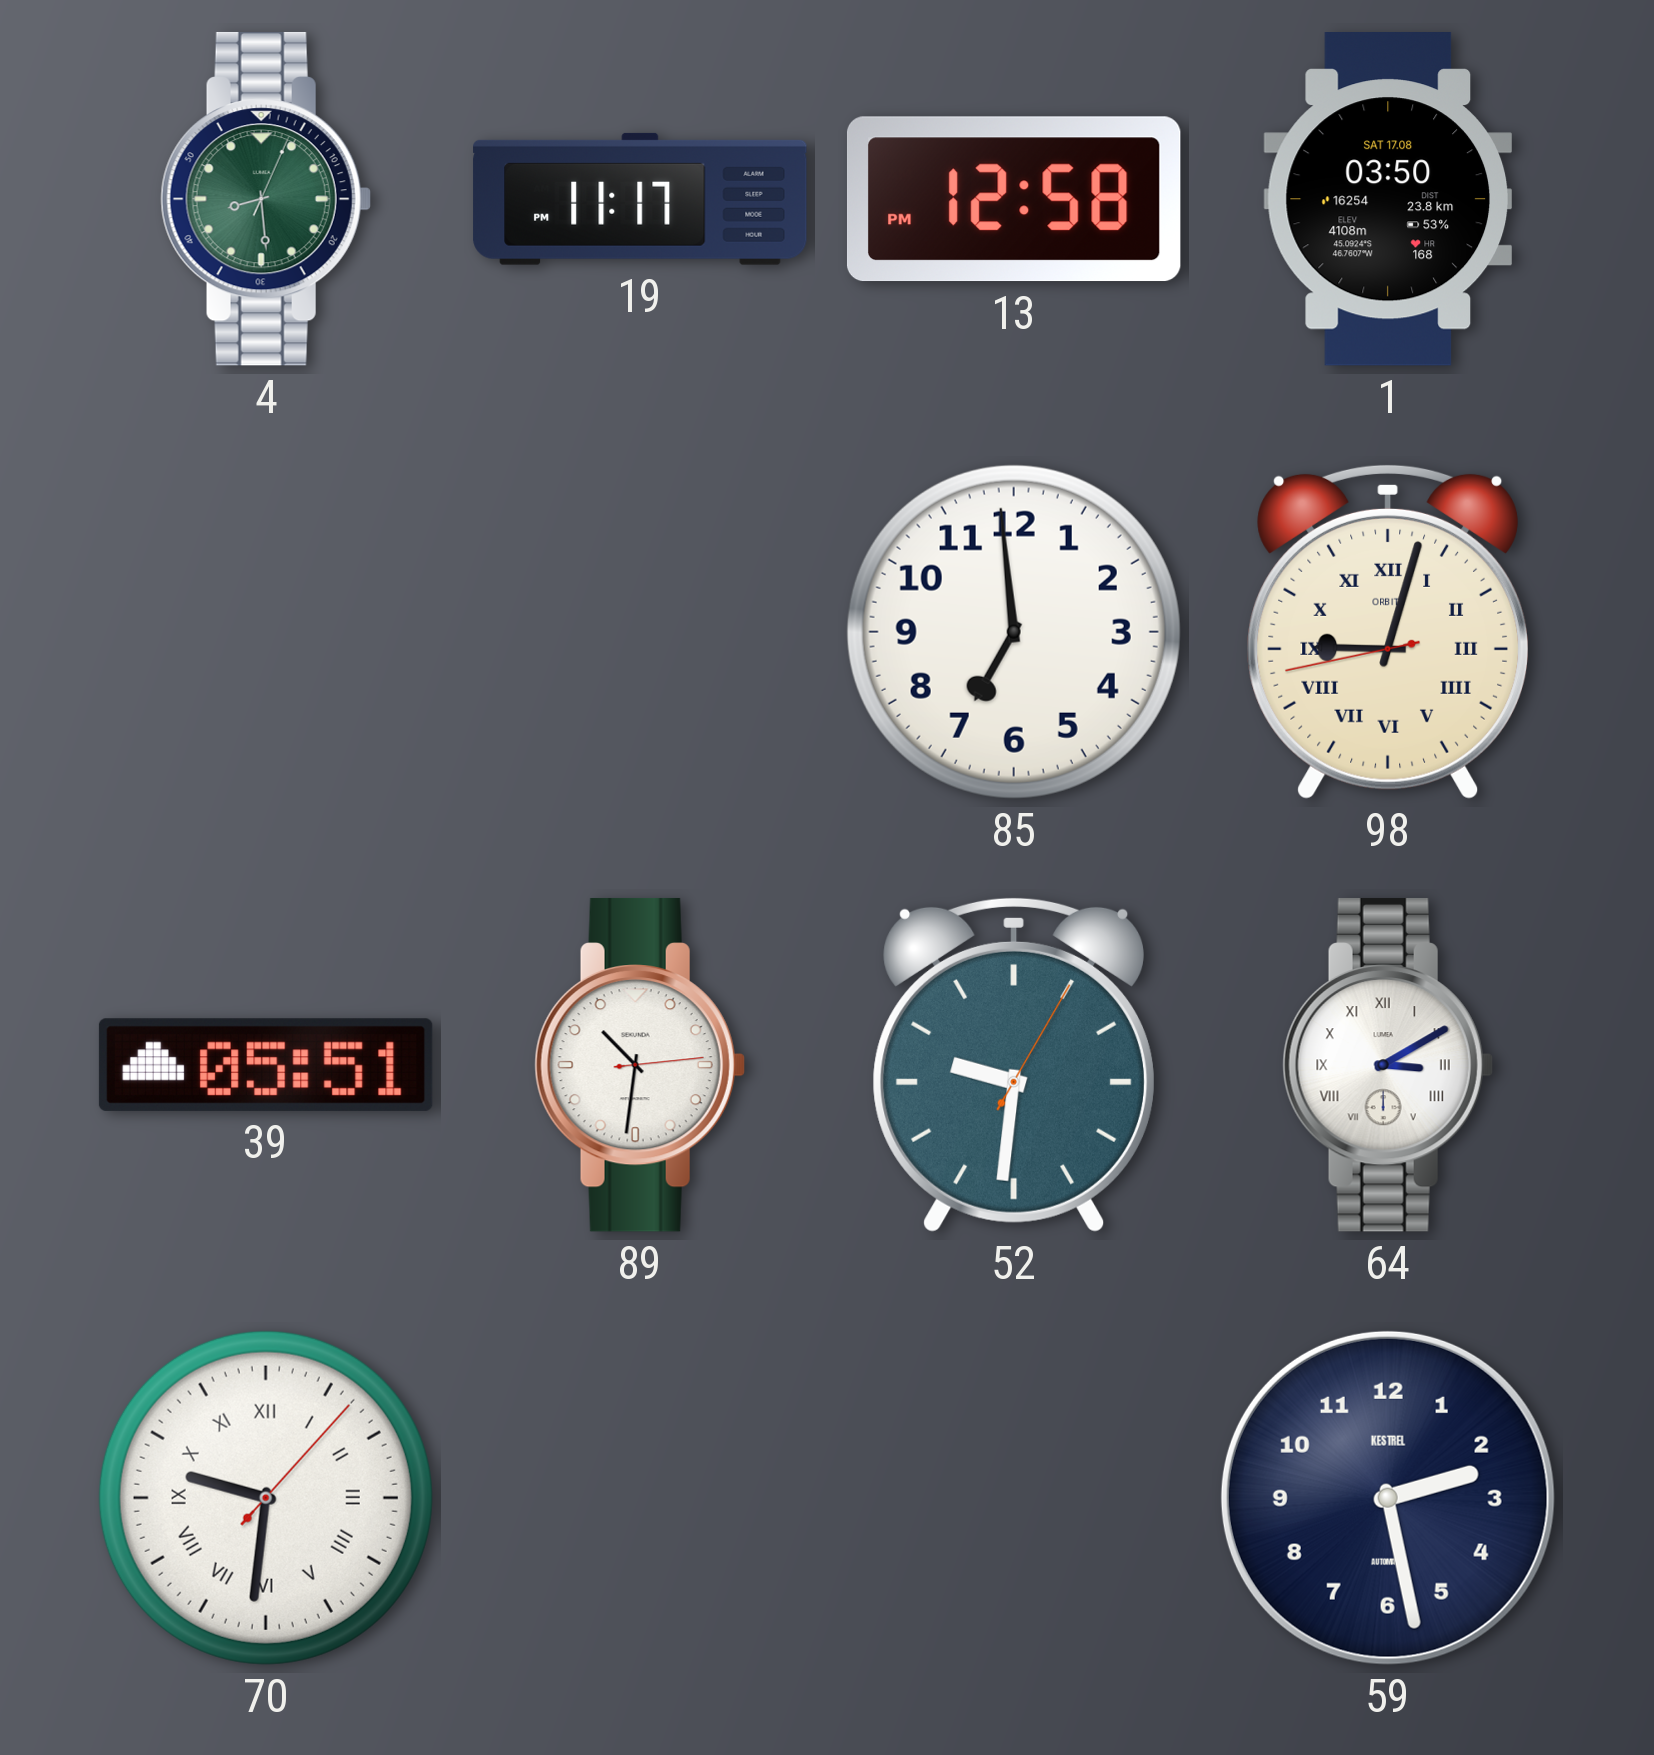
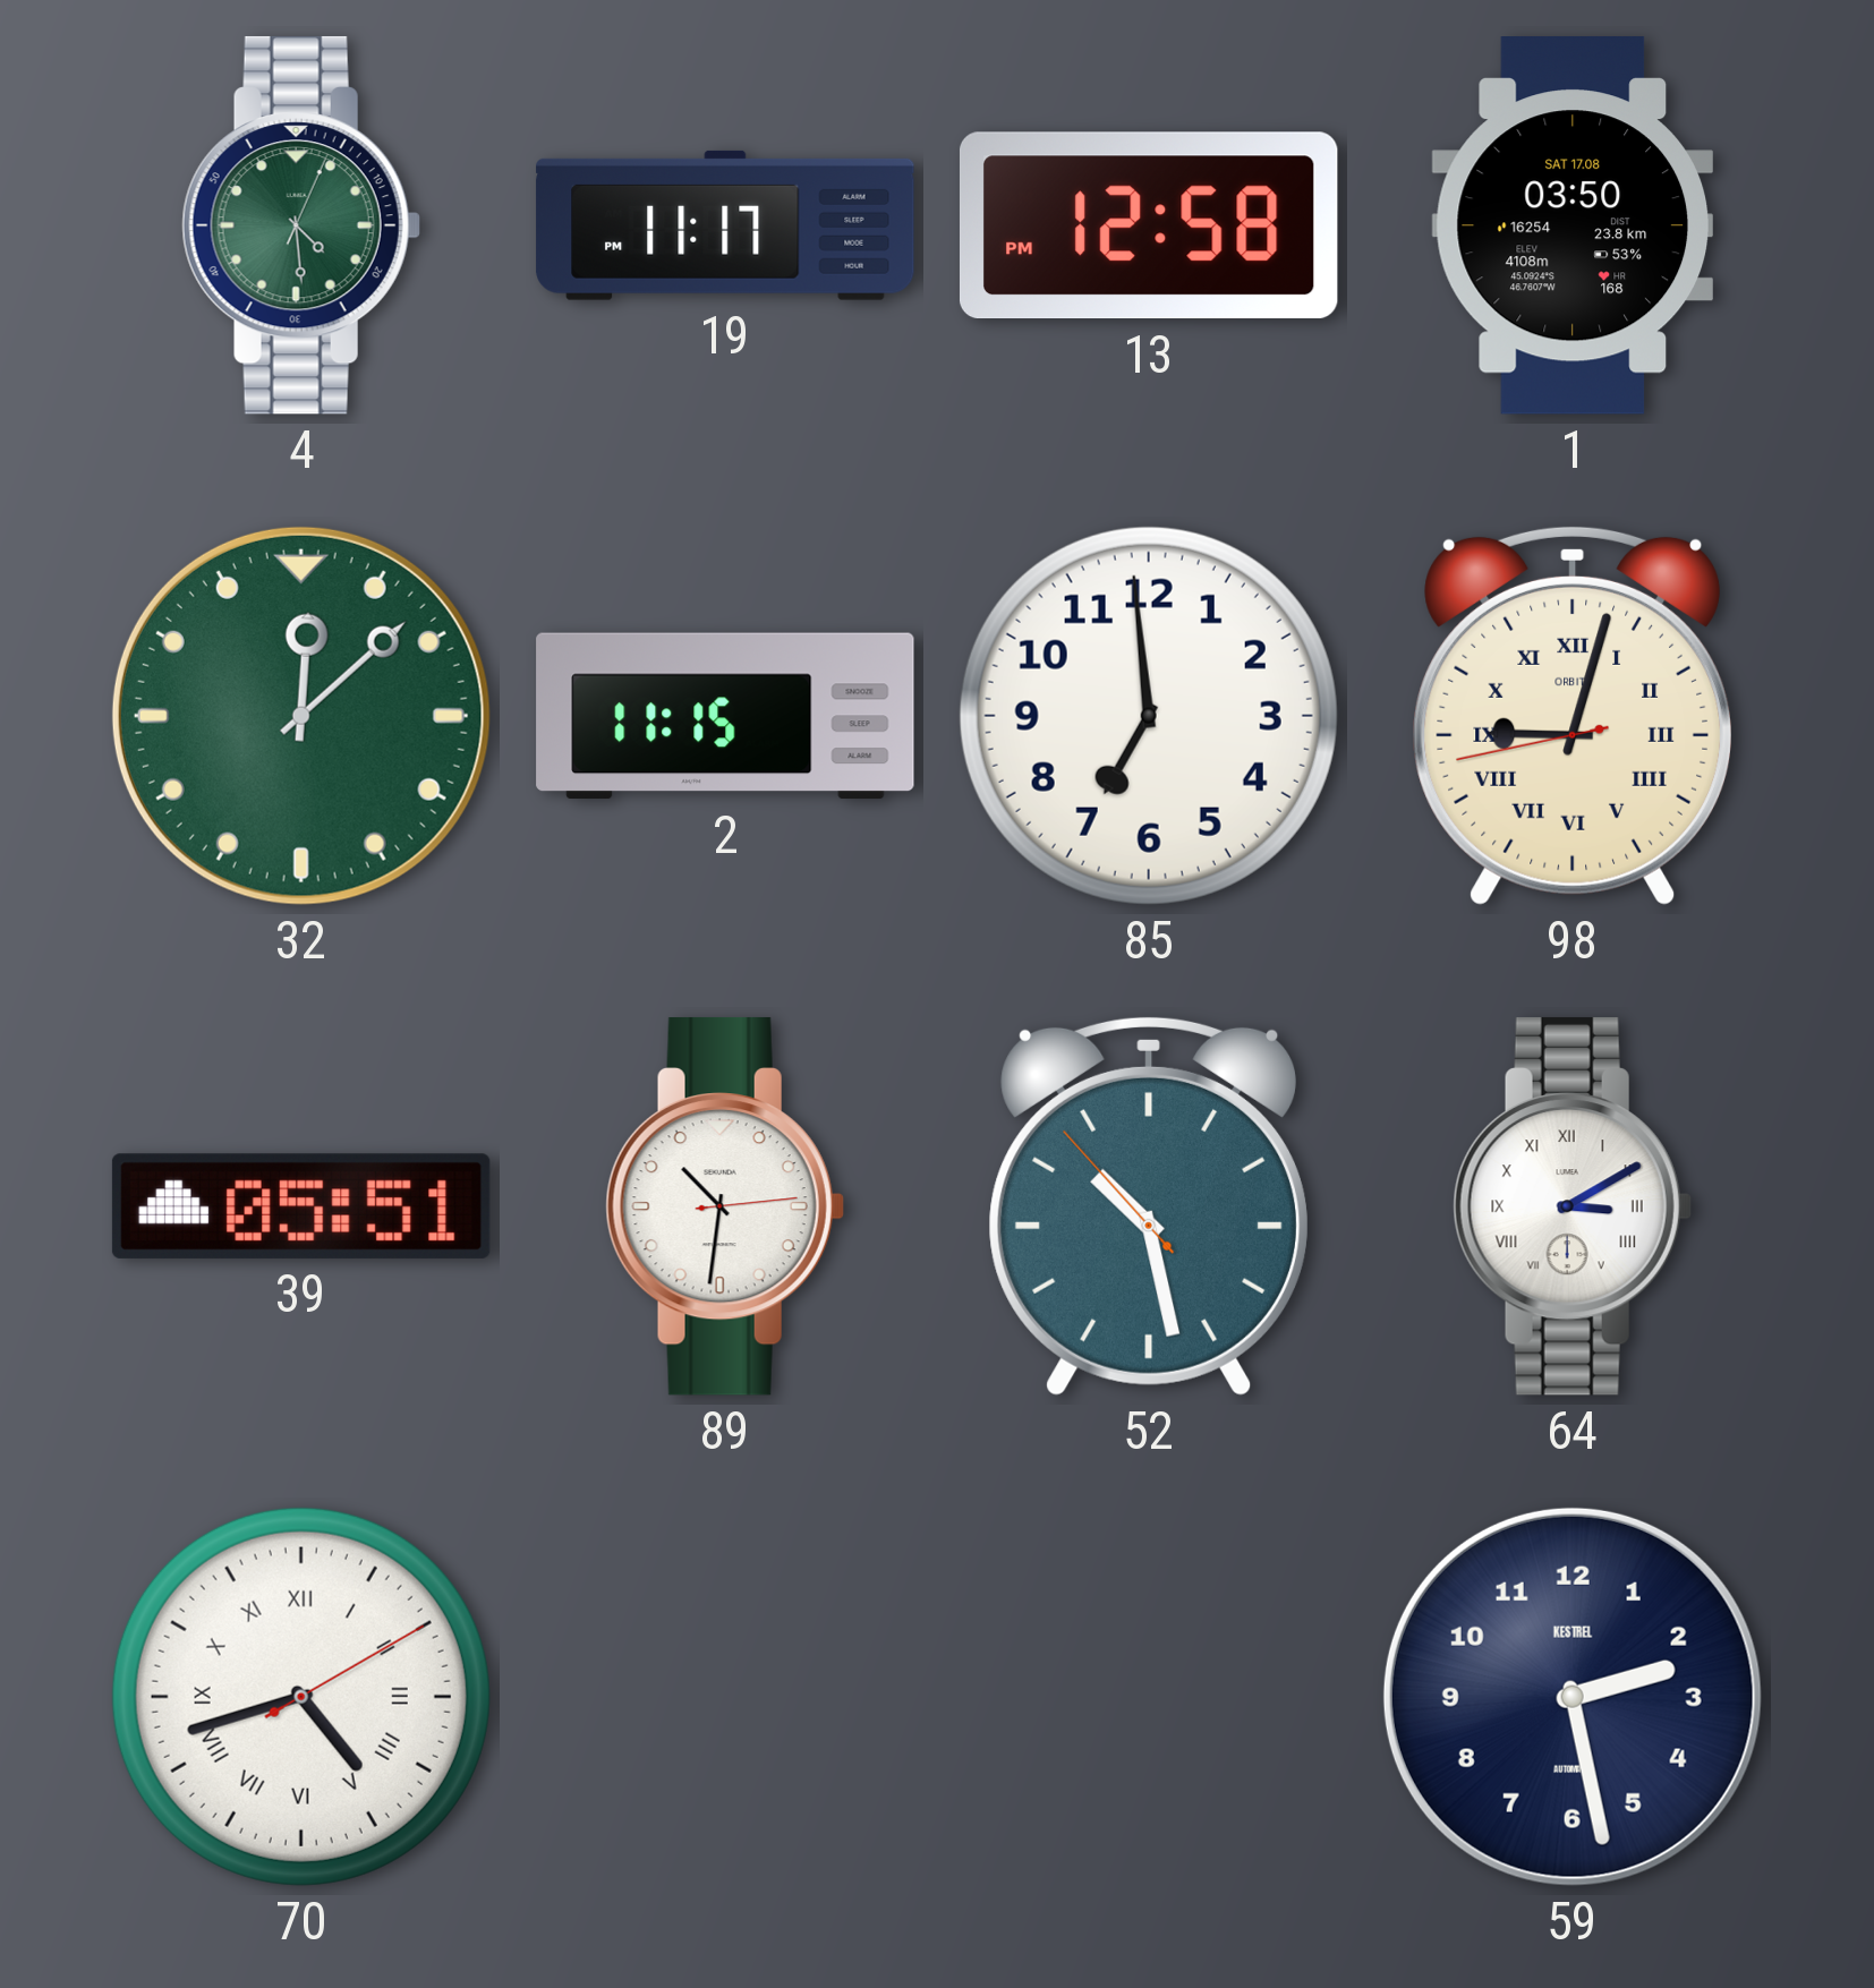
4: 8:29 -> 4:29
32: none -> 12:08
2: none -> 11:15
52: 9:31 -> 10:27
70: 9:31 -> 4:42
